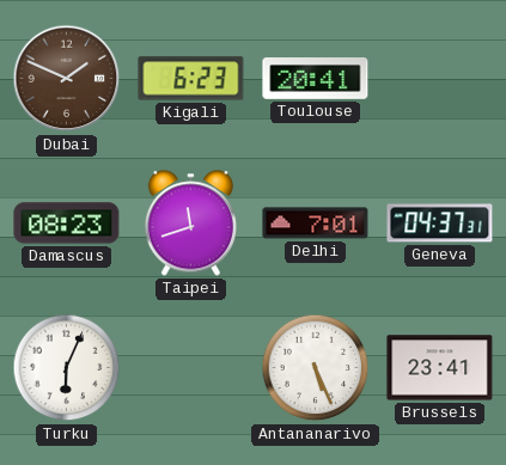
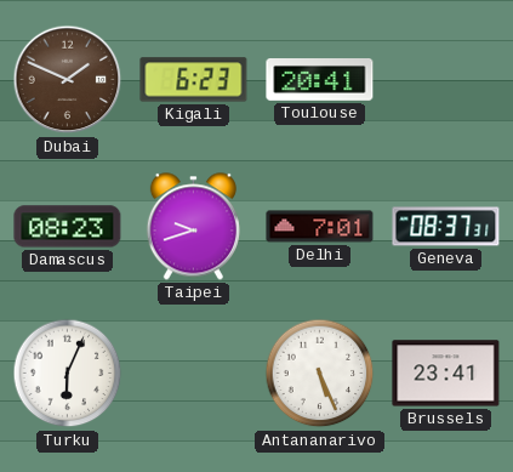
Taipei: 11:42 -> 9:42
Geneva: 04:37 -> 08:37
